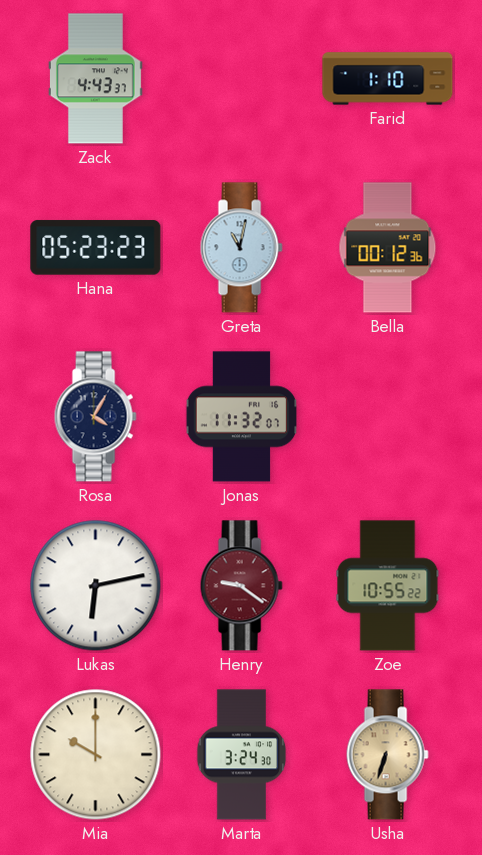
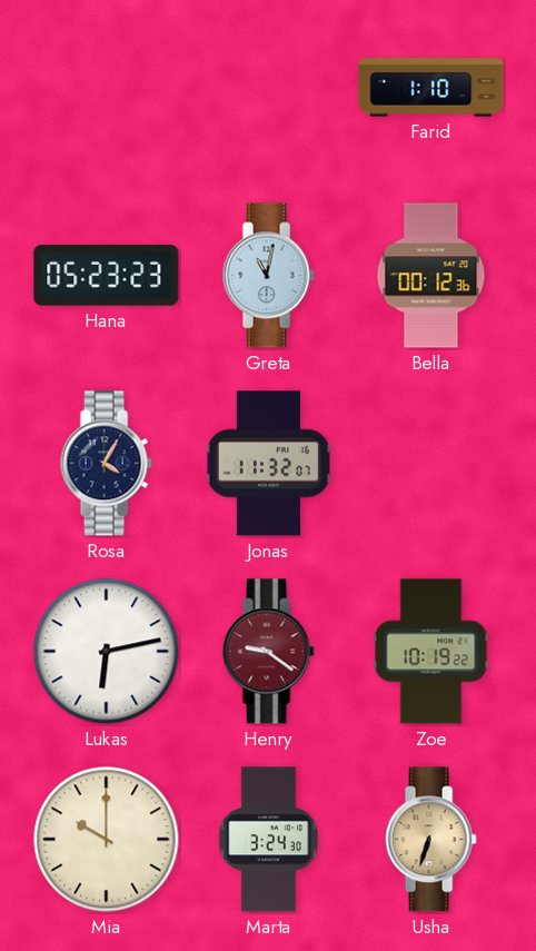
Zack: 4:43 -> none
Zoe: 10:55 -> 10:19
